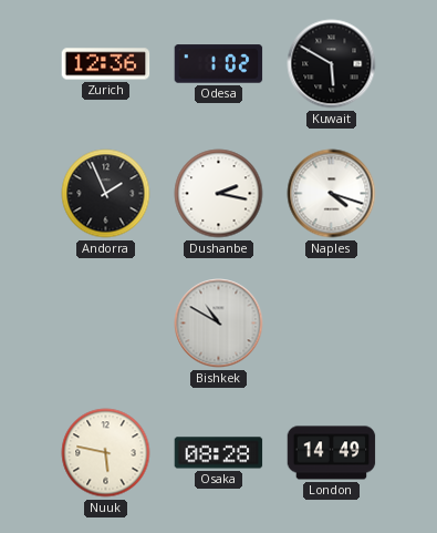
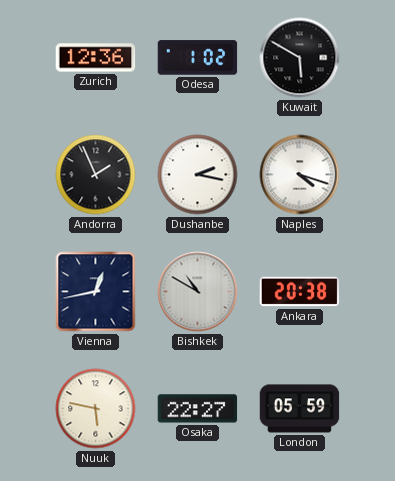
Vienna: none -> 12:43
Ankara: none -> 20:38
Osaka: 08:28 -> 22:27
London: 14:49 -> 05:59
